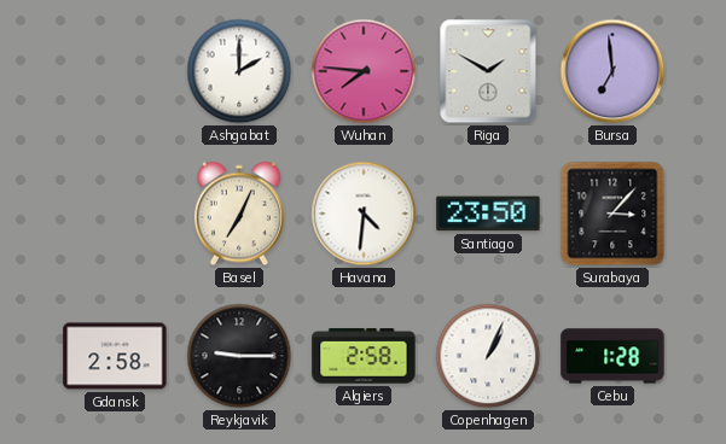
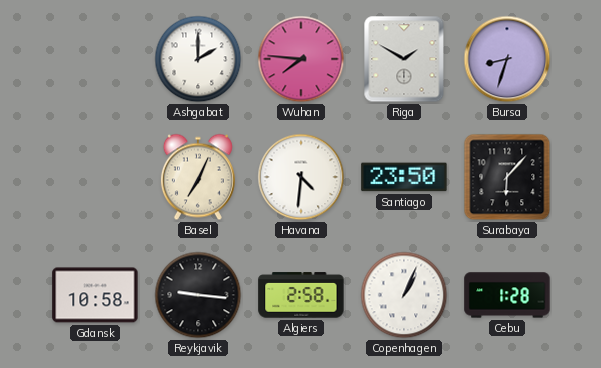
Bursa: 6:59 -> 8:33
Surabaya: 3:07 -> 6:07
Gdansk: 2:58 -> 10:58
Reykjavik: 9:15 -> 9:16
